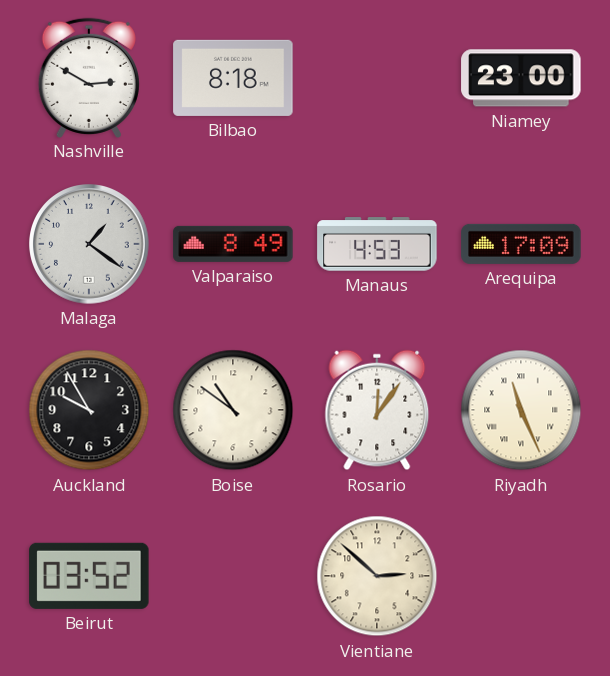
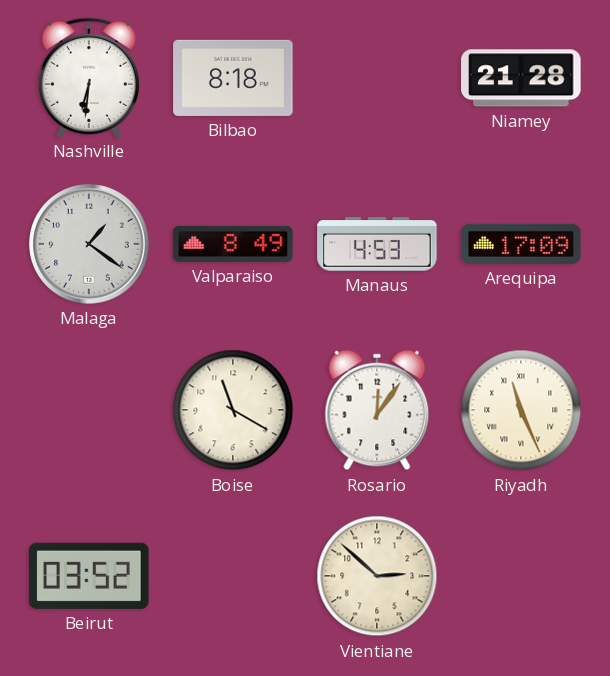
Nashville: 2:50 -> 6:31
Niamey: 23:00 -> 21:28
Auckland: 9:55 -> none
Boise: 10:51 -> 11:20
